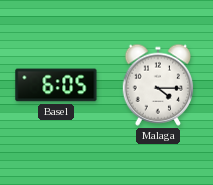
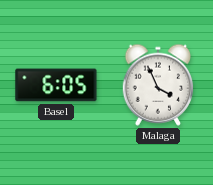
Malaga: 4:15 -> 3:56
